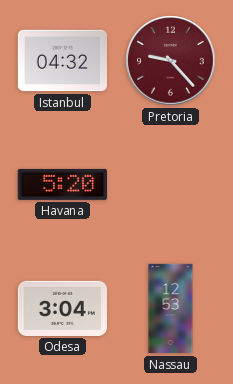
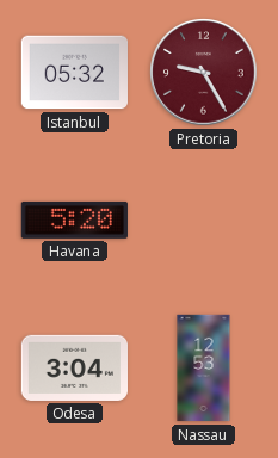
Istanbul: 04:32 -> 05:32
Pretoria: 9:23 -> 9:25
